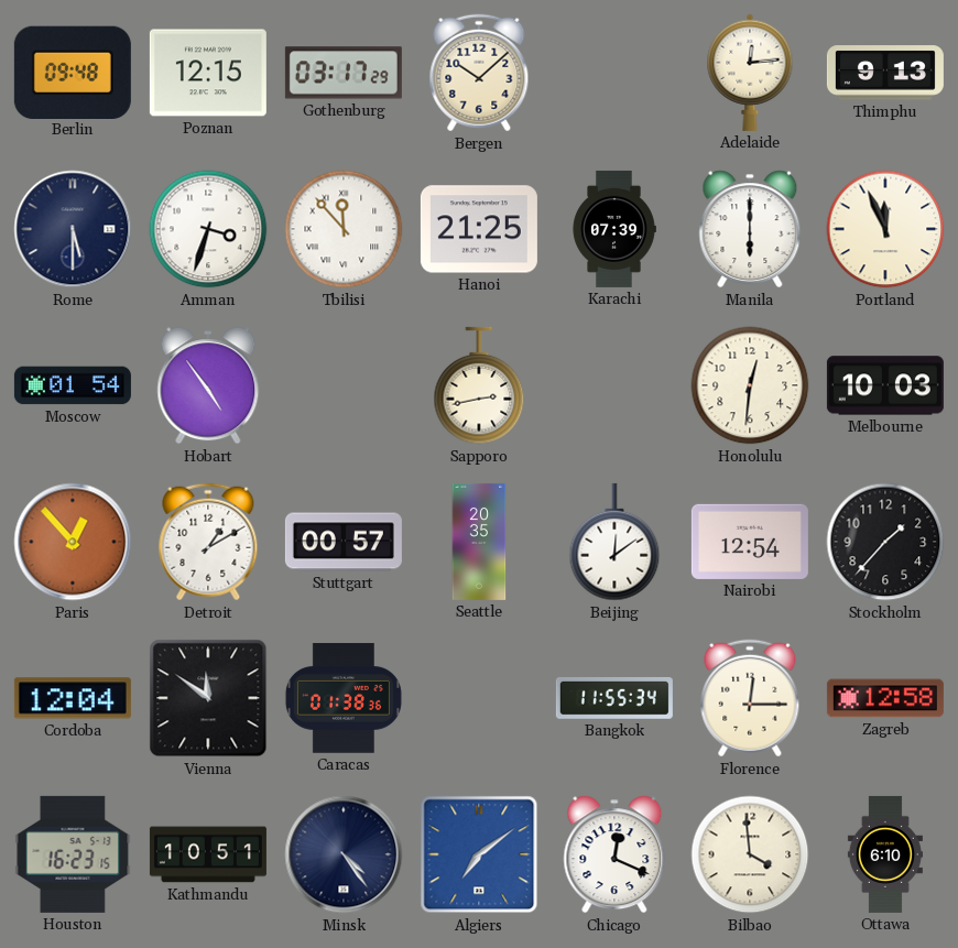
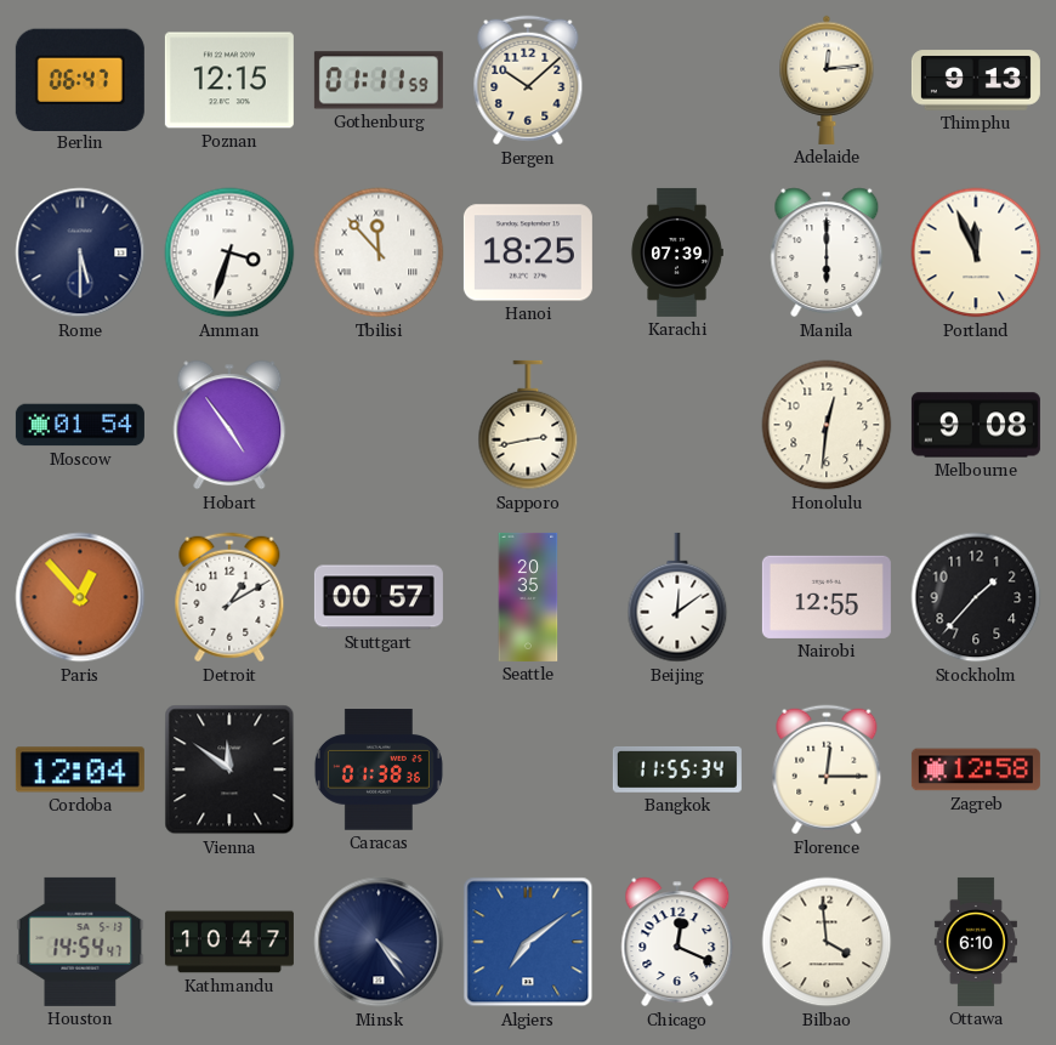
Berlin: 09:48 -> 06:47
Gothenburg: 03:17 -> 01:11
Hanoi: 21:25 -> 18:25
Melbourne: 10:03 -> 9:08
Nairobi: 12:54 -> 12:55
Houston: 16:23 -> 14:54
Kathmandu: 10:51 -> 10:47
